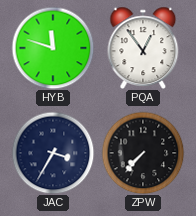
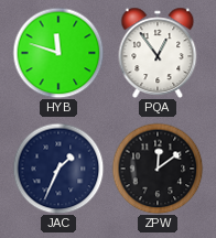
JAC: 3:35 -> 1:34
ZPW: 7:37 -> 12:09
